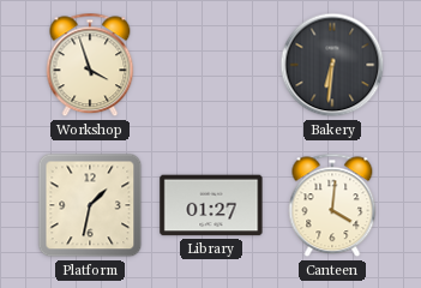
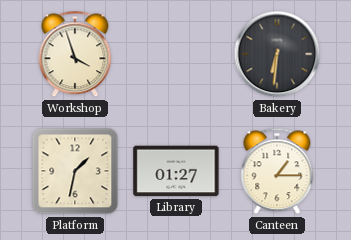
Canteen: 4:01 -> 1:15
